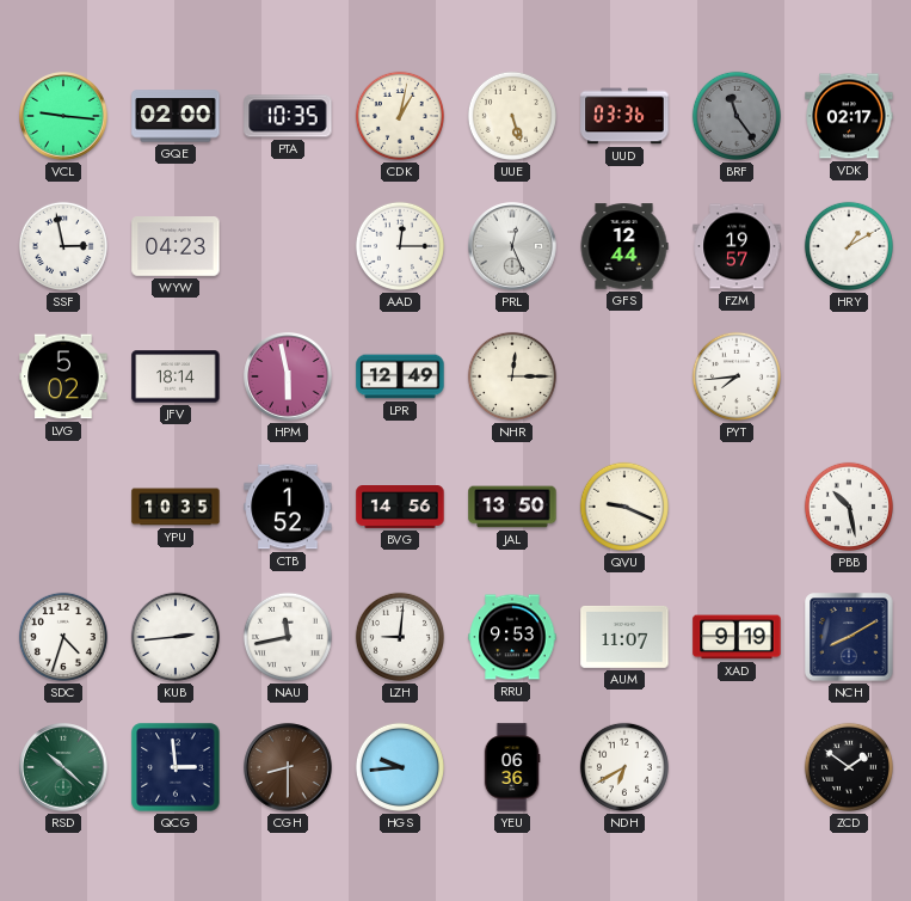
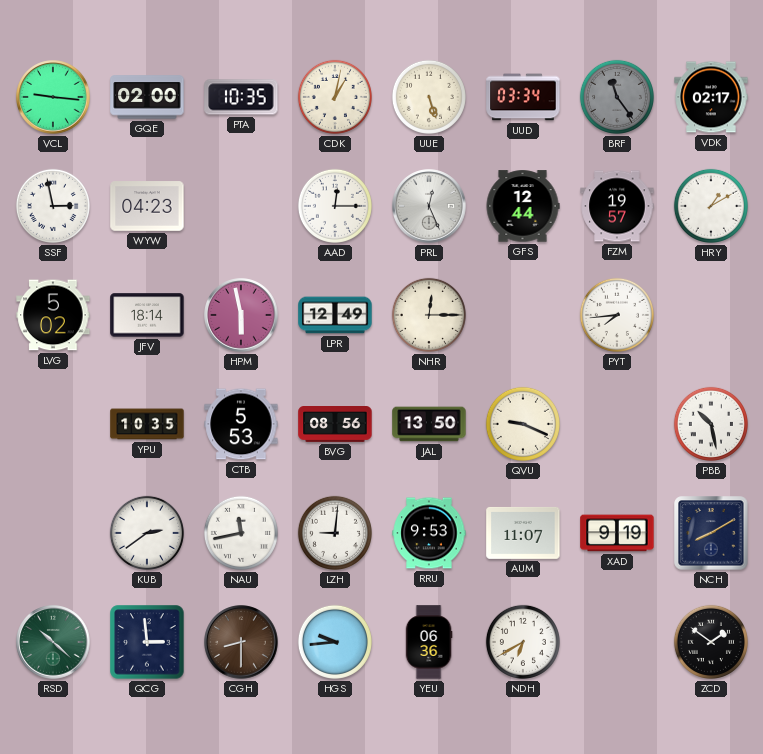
UUD: 03:36 -> 03:34
CTB: 1:52 -> 5:53
BVG: 14:56 -> 08:56
SDC: 4:33 -> none
KUB: 2:44 -> 2:39
